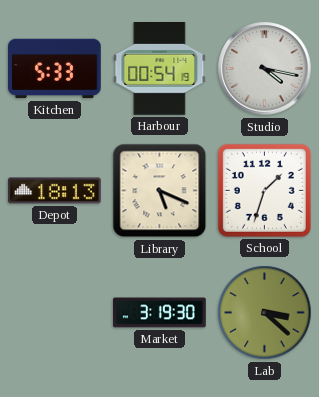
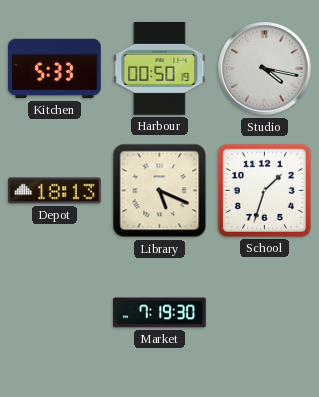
Harbour: 00:54 -> 00:50
Market: 3:19 -> 7:19
Lab: 3:22 -> none
